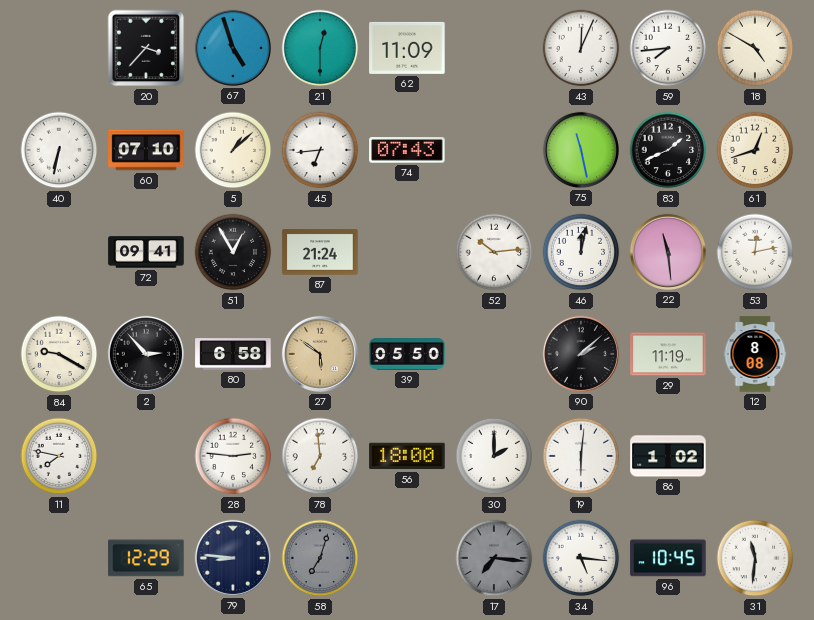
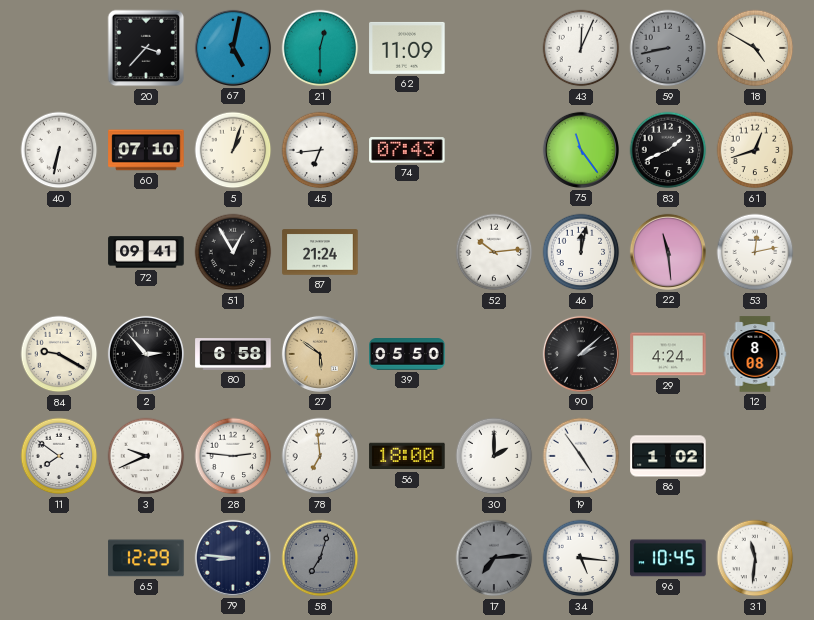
67: 4:57 -> 5:02
59: 7:44 -> 8:43
59 dial: white -> grey
5: 1:08 -> 1:03
75: 11:28 -> 11:24
29: 11:19 -> 4:24
11: 7:47 -> 7:51
3: none -> 9:41
19: 6:01 -> 4:54
17: 7:16 -> 7:14
